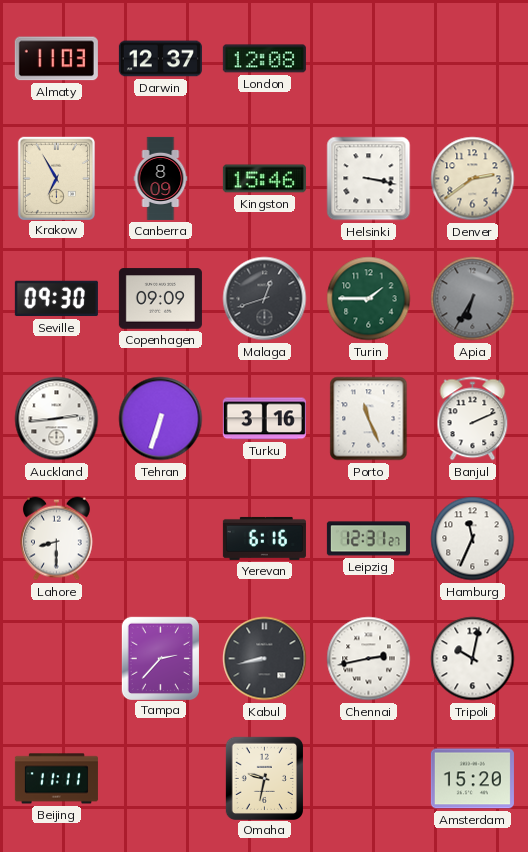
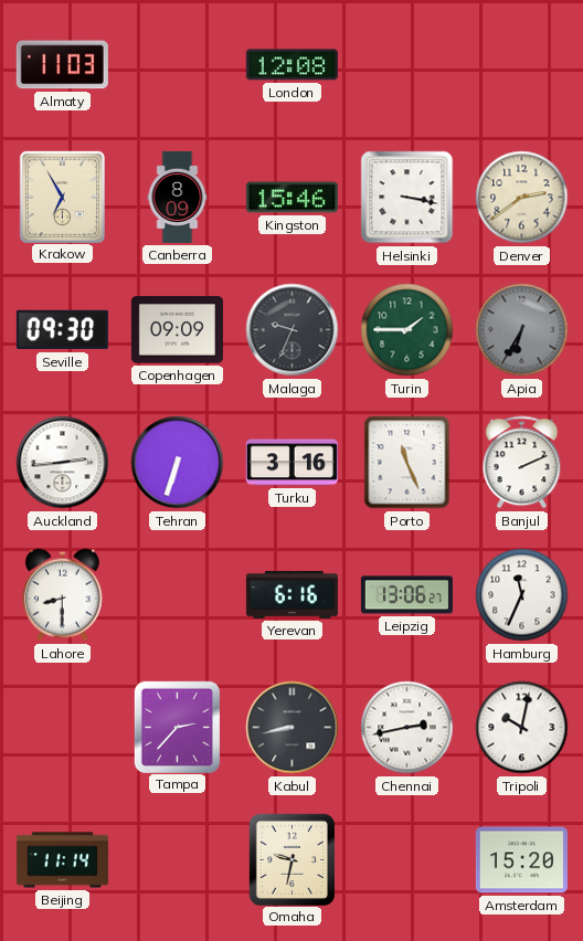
Darwin: 12:37 -> none
Malaga: 12:42 -> 9:34
Leipzig: 12:31 -> 13:06
Beijing: 11:11 -> 11:14
